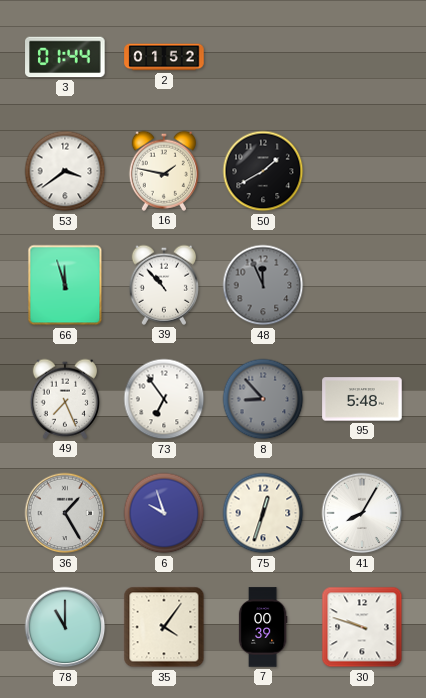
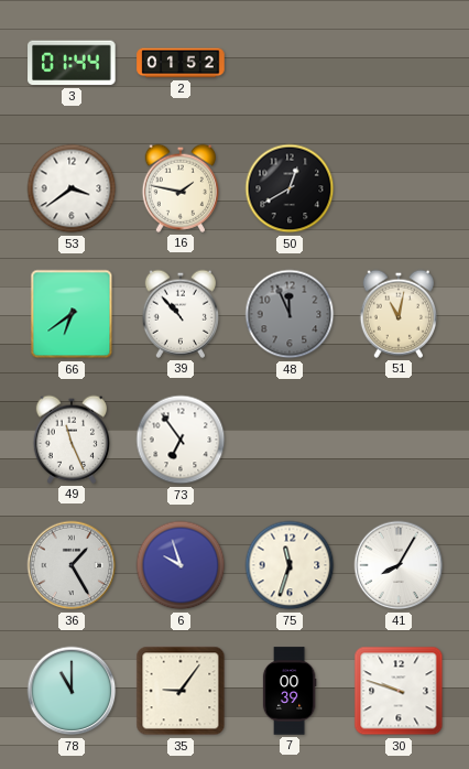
50: 1:40 -> 12:40
66: 11:57 -> 6:39
51: none -> 11:02
49: 7:26 -> 11:26
8: 8:53 -> none
95: 5:48 -> none
75: 12:33 -> 11:33
35: 4:06 -> 9:06
